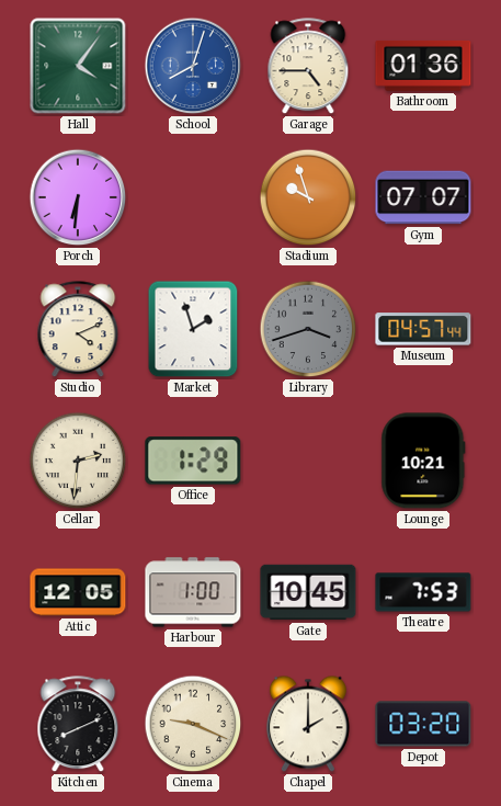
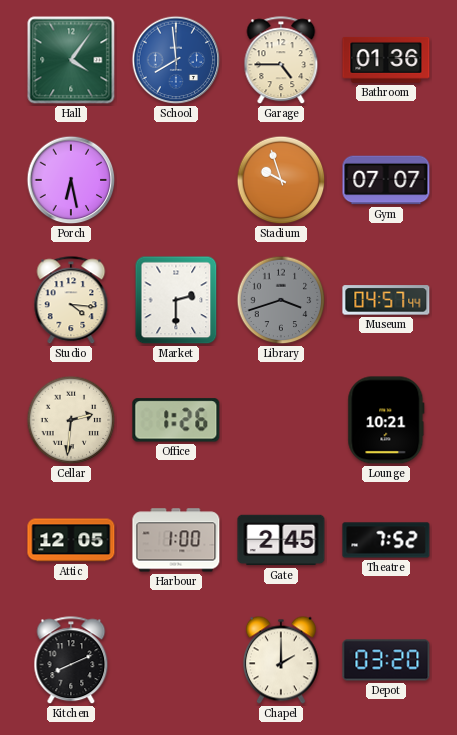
School: 8:03 -> 7:59
Porch: 6:31 -> 6:28
Studio: 4:11 -> 4:16
Market: 1:57 -> 2:30
Office: 1:29 -> 1:26
Gate: 10:45 -> 2:45
Theatre: 7:53 -> 7:52
Cinema: 9:19 -> none
